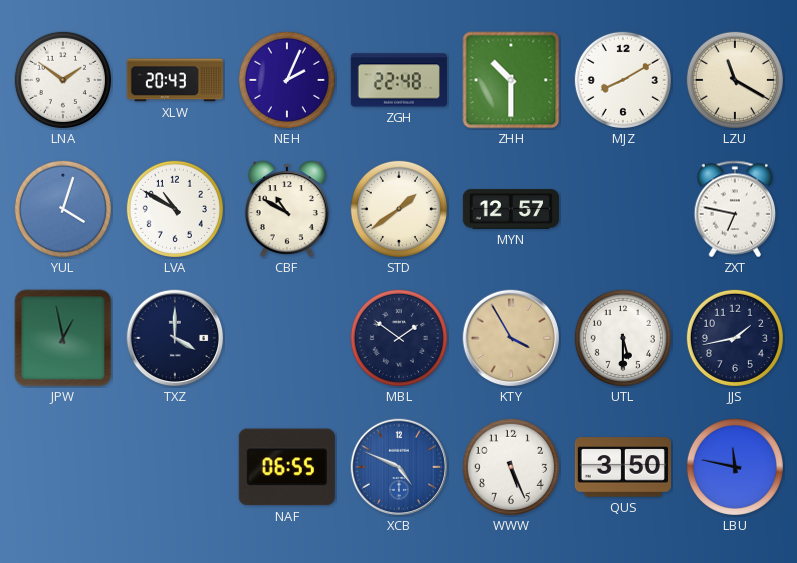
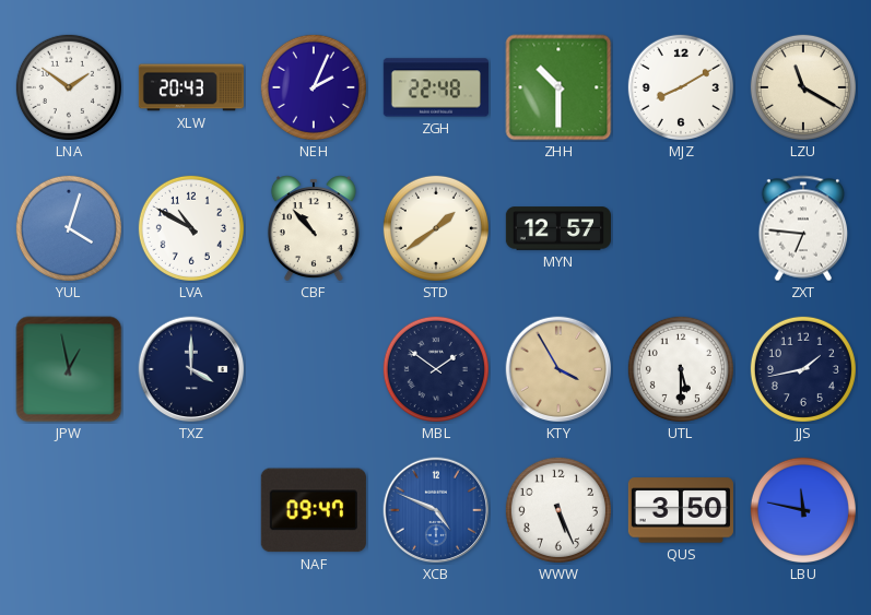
CBF: 10:50 -> 10:53
ZXT: 6:47 -> 6:46
NAF: 06:55 -> 09:47
